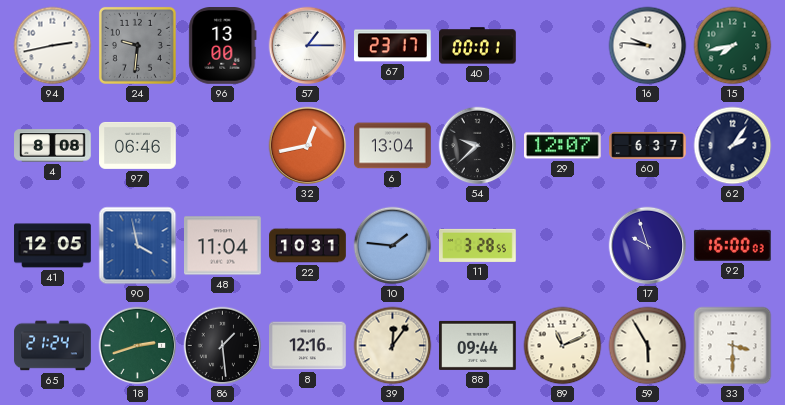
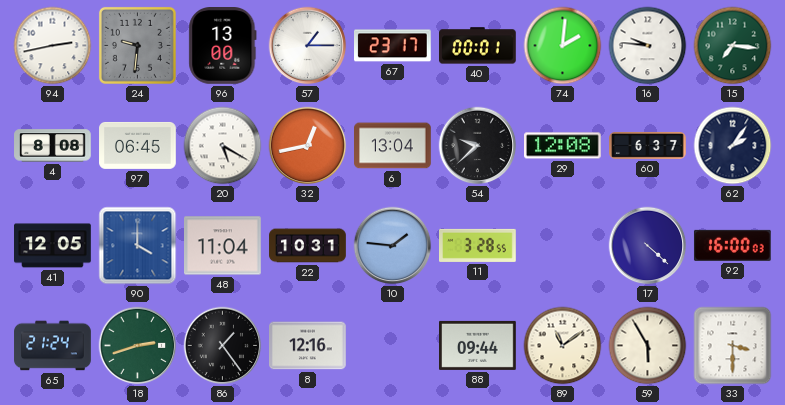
74: none -> 2:01
15: 7:43 -> 7:16
97: 06:46 -> 06:45
20: none -> 5:20
29: 12:07 -> 12:08
90: 3:58 -> 4:00
17: 9:57 -> 4:22
86: 1:29 -> 1:24
39: 12:06 -> none
89: 11:11 -> 11:09
